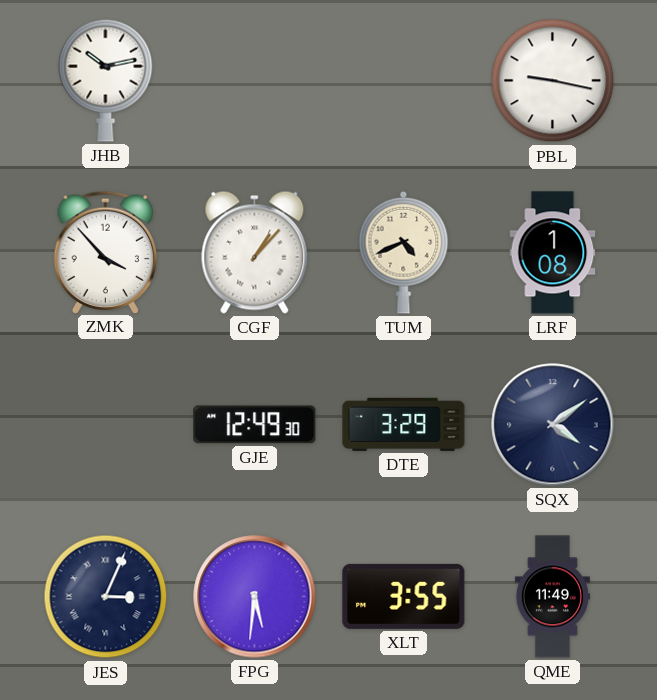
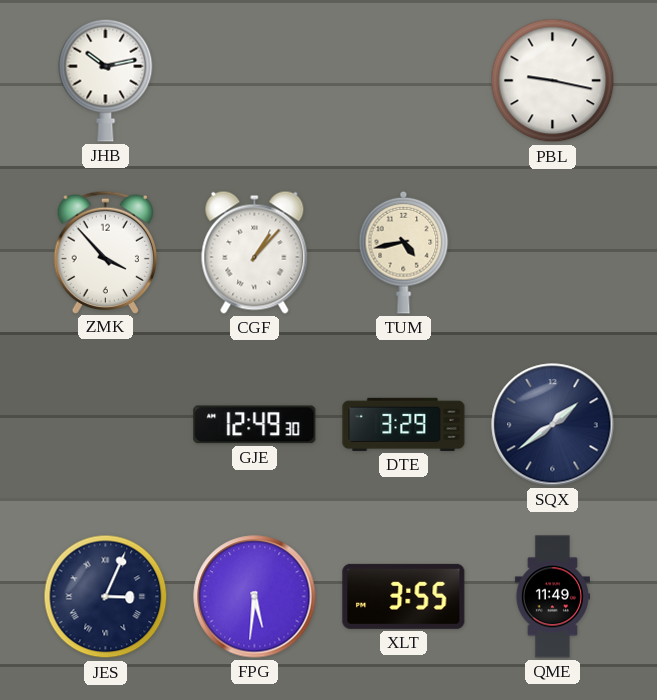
TUM: 4:41 -> 4:43
LRF: 1:08 -> none
SQX: 4:09 -> 1:39
